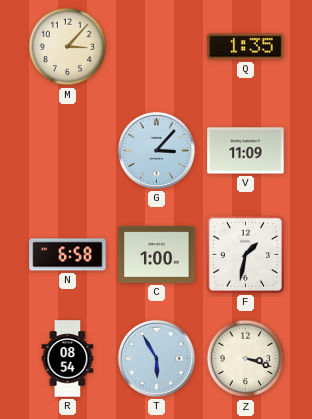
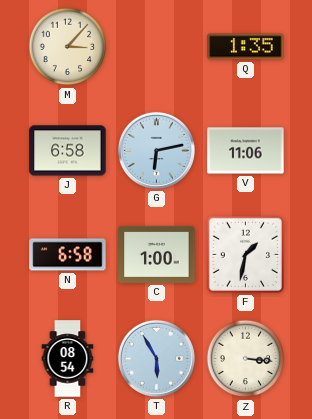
J: none -> 6:58
G: 3:07 -> 6:13
V: 11:09 -> 11:06
Z: 3:18 -> 3:16
